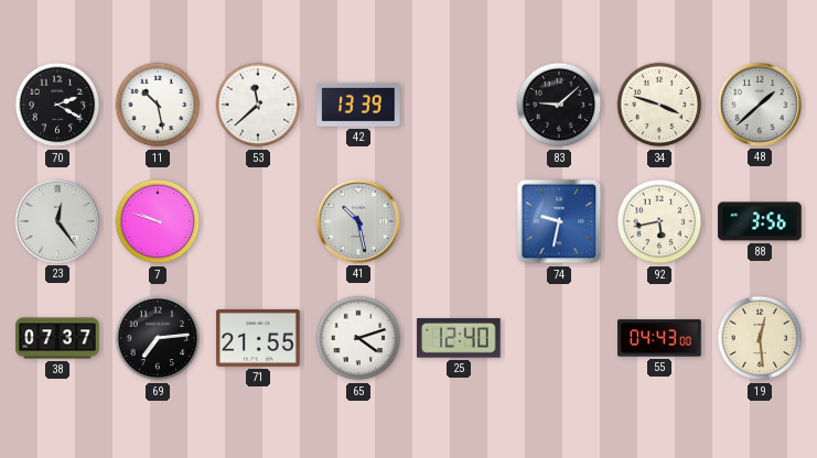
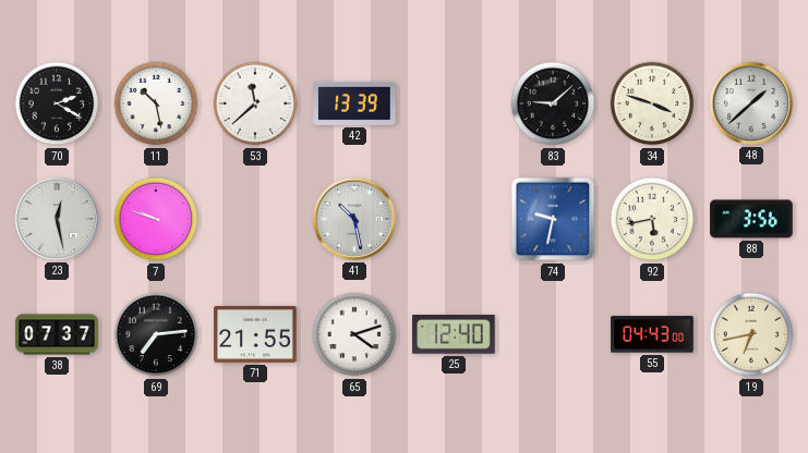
23: 12:24 -> 12:28
19: 12:29 -> 6:43
